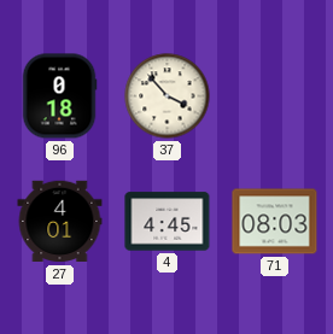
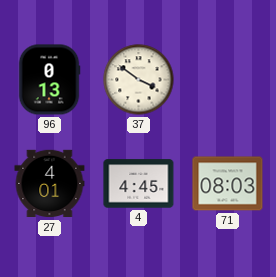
96: 0:18 -> 0:13
37: 3:53 -> 3:51
